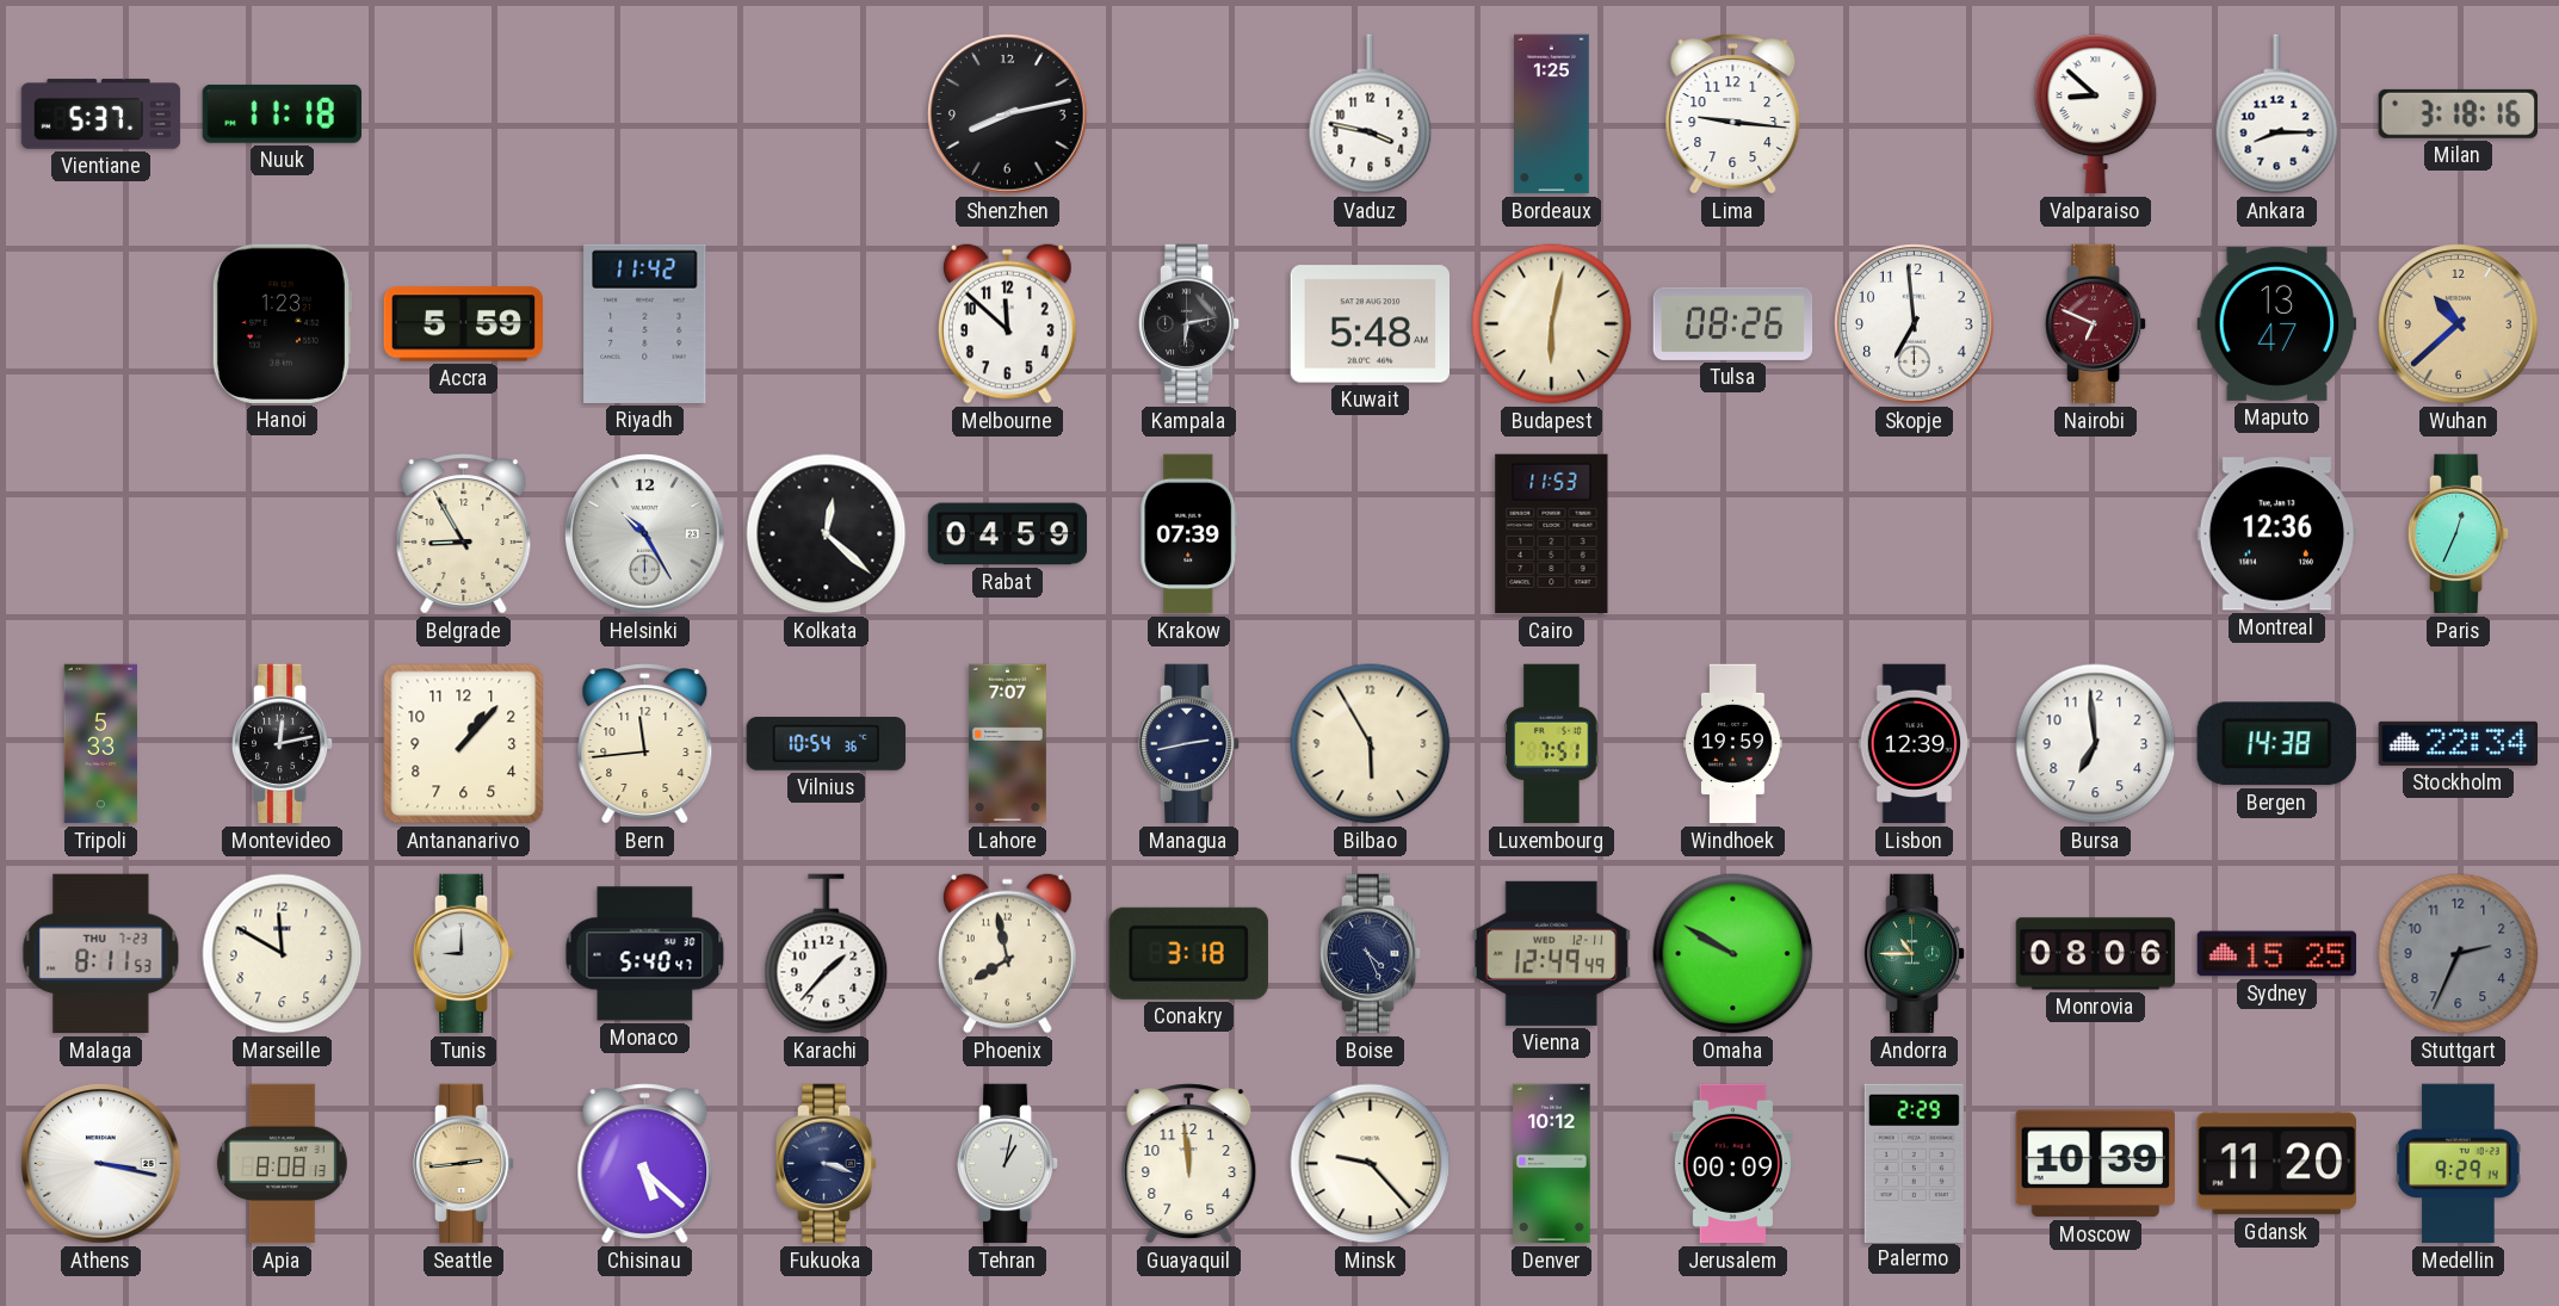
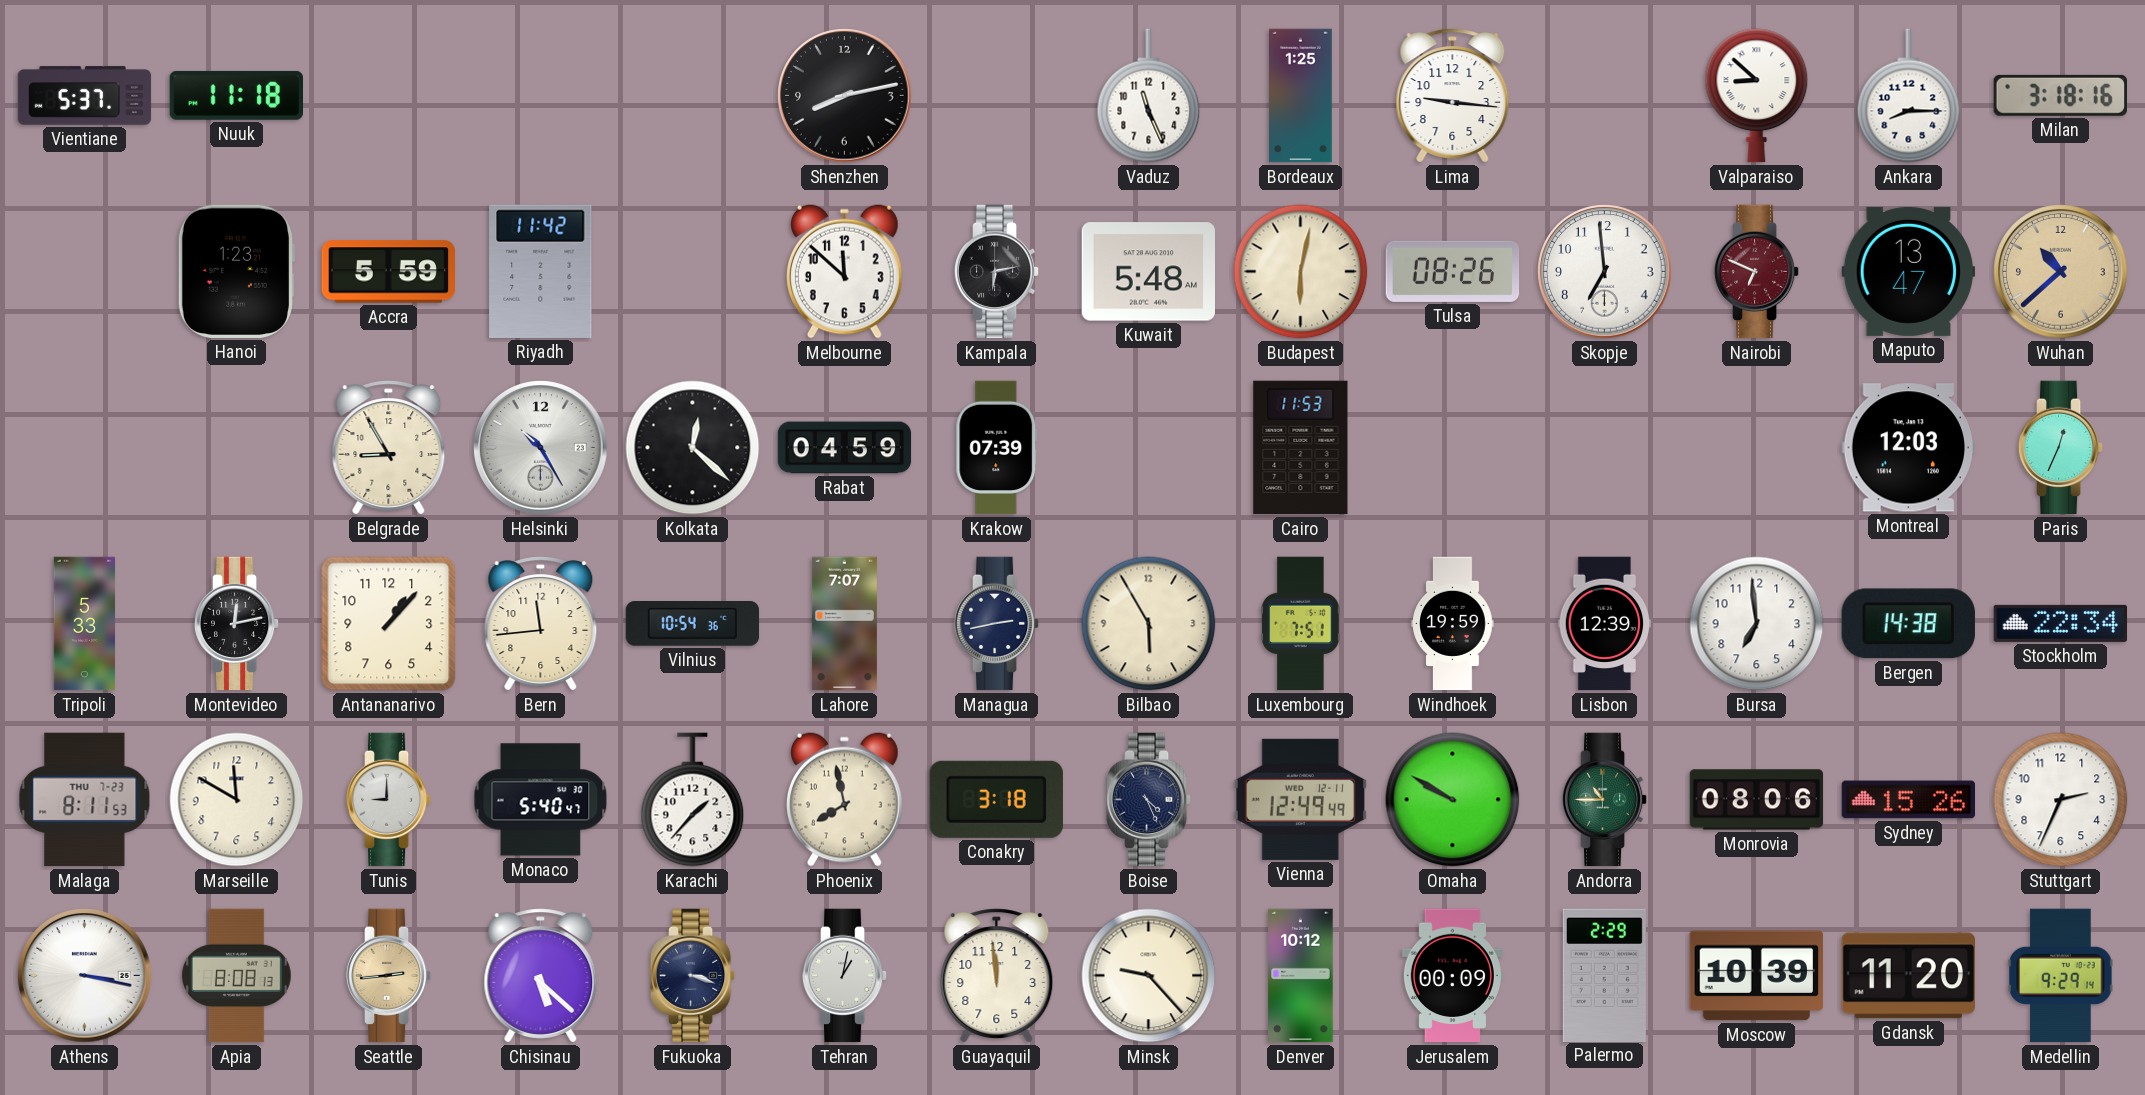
Vaduz: 3:47 -> 11:26
Montreal: 12:36 -> 12:03
Sydney: 15:25 -> 15:26
Stuttgart dial: grey -> white
